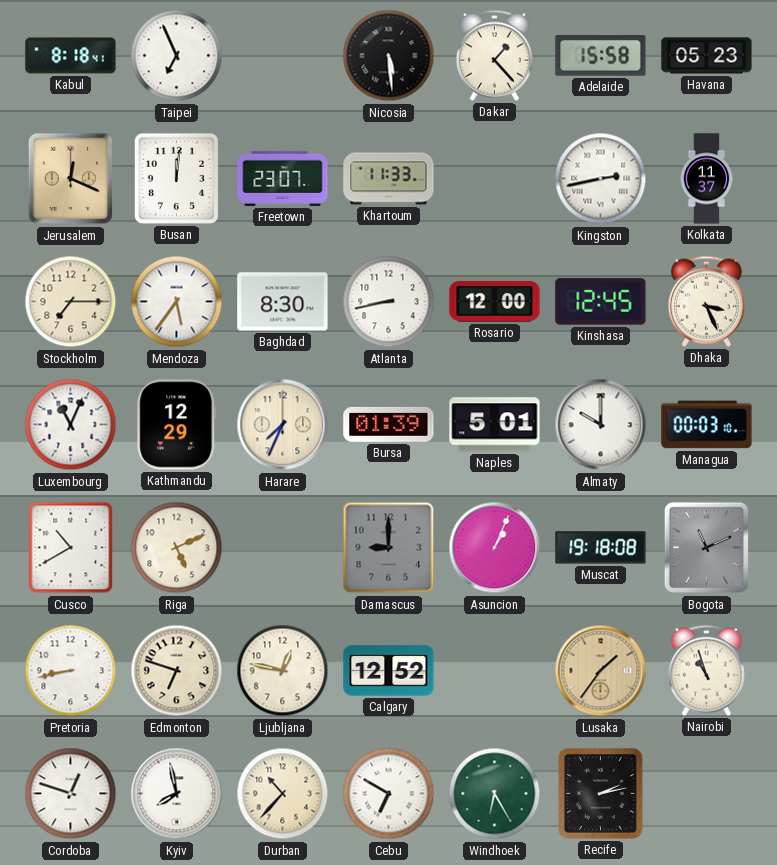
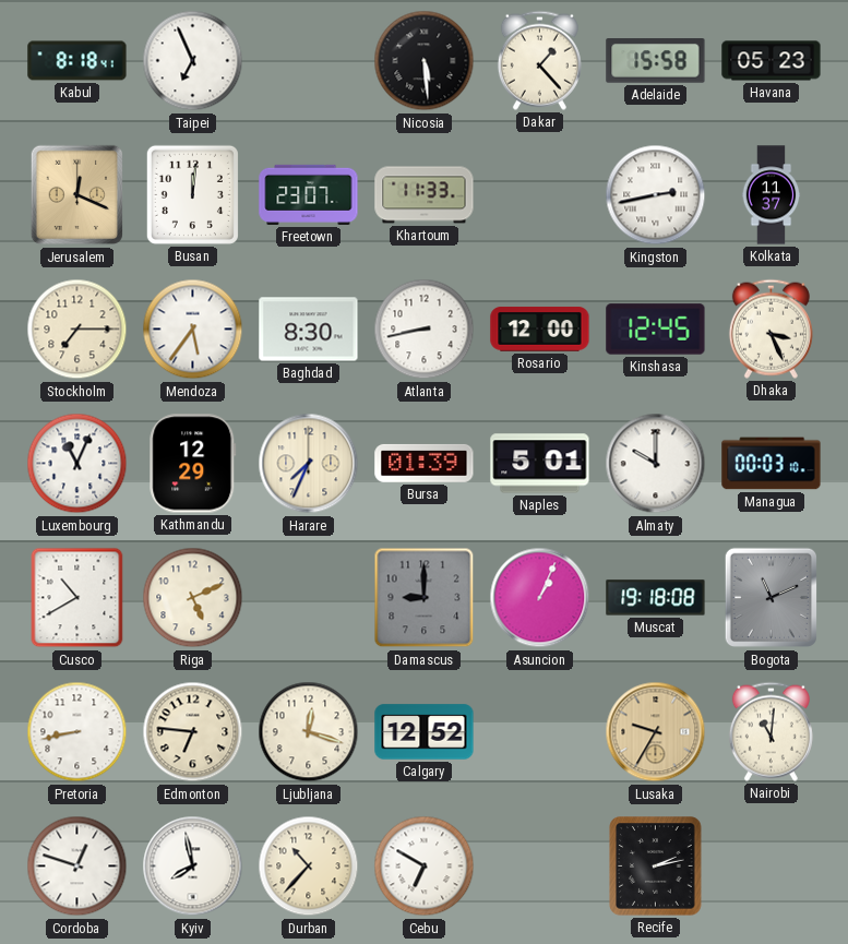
Edmonton: 6:48 -> 6:46
Ljubljana: 12:47 -> 12:18
Lusaka: 1:36 -> 9:35
Nairobi: 10:57 -> 11:01
Windhoek: 6:25 -> none
